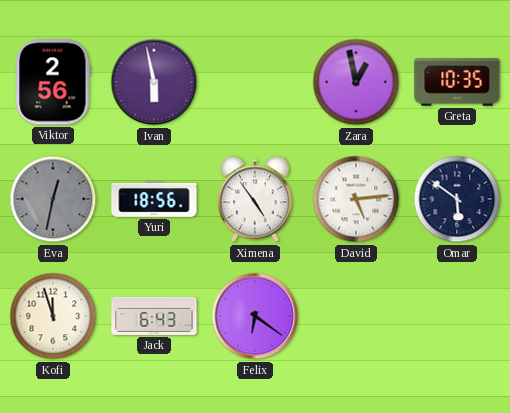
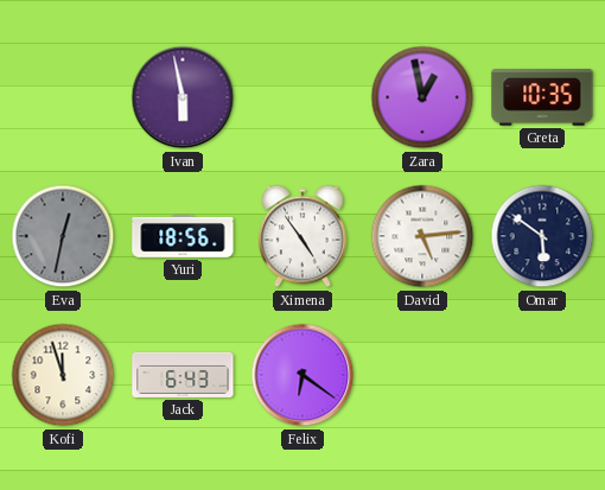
Viktor: 2:56 -> none
